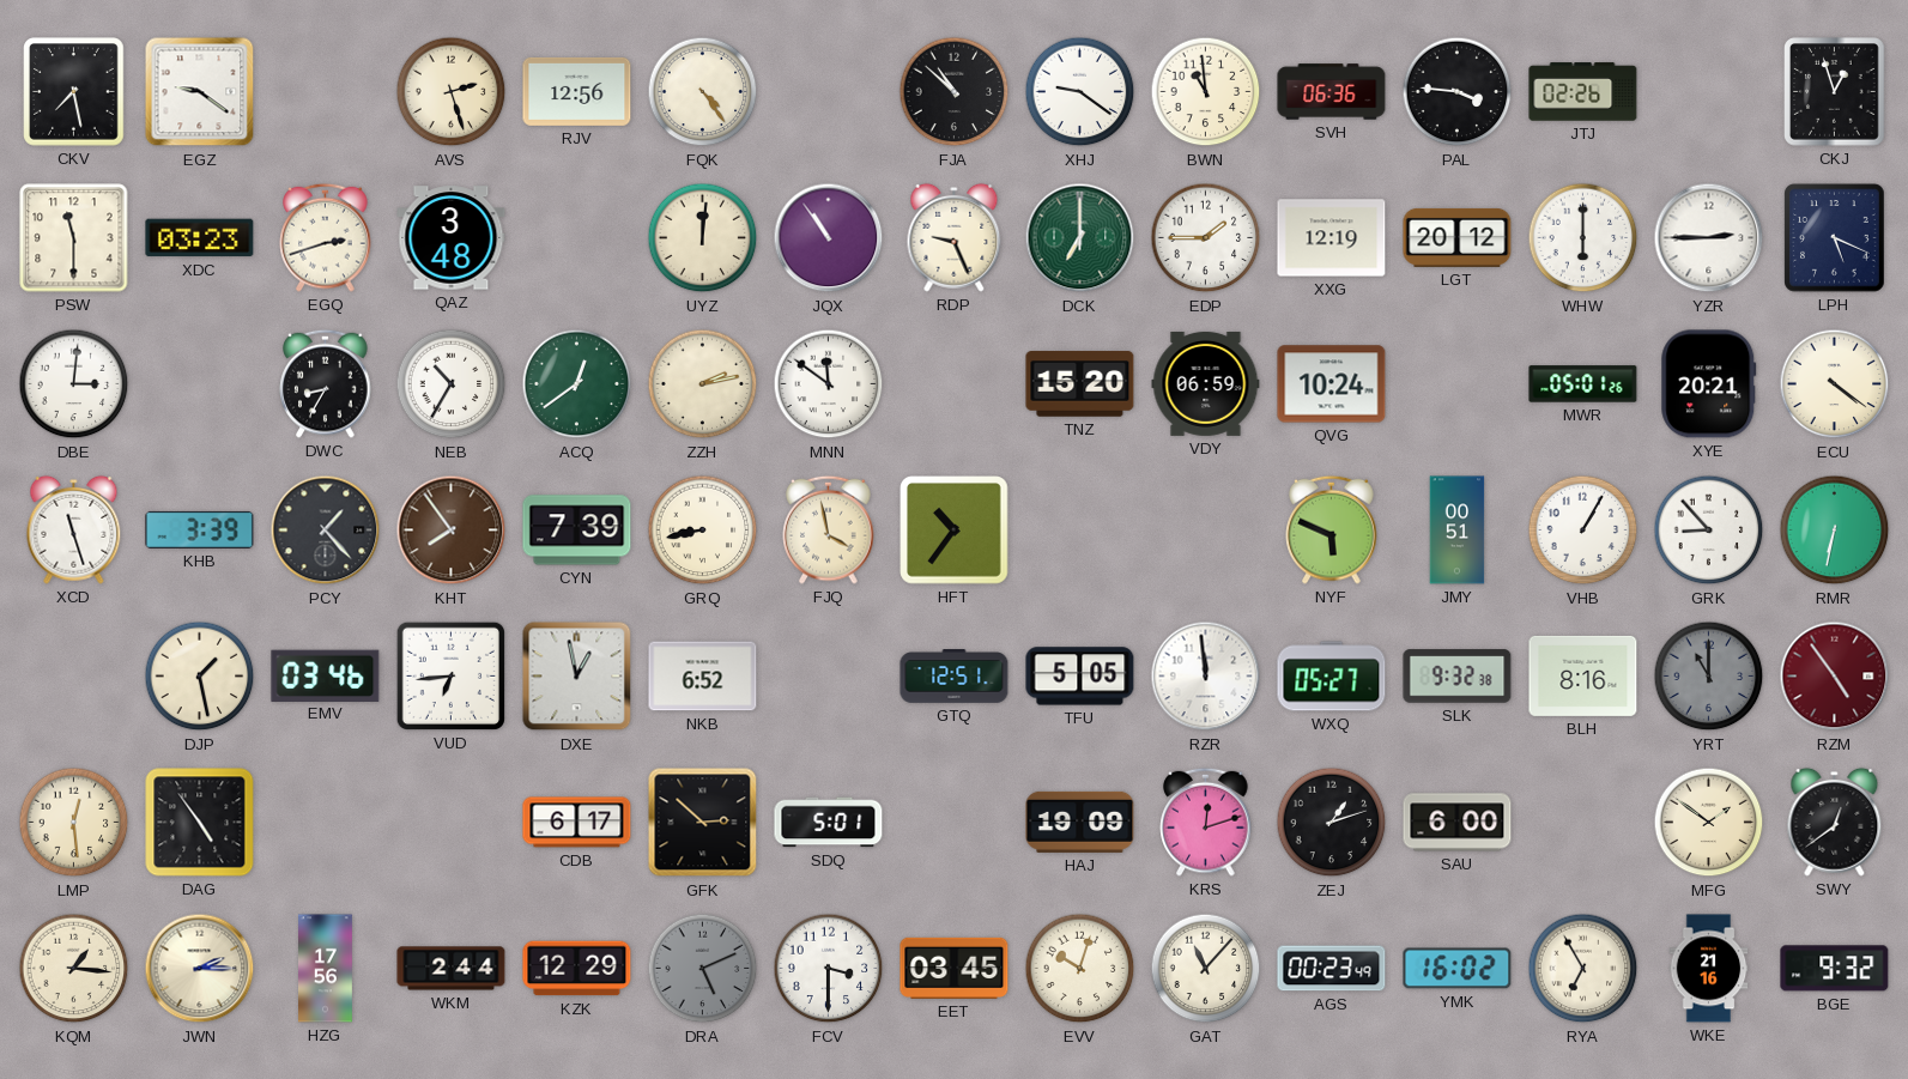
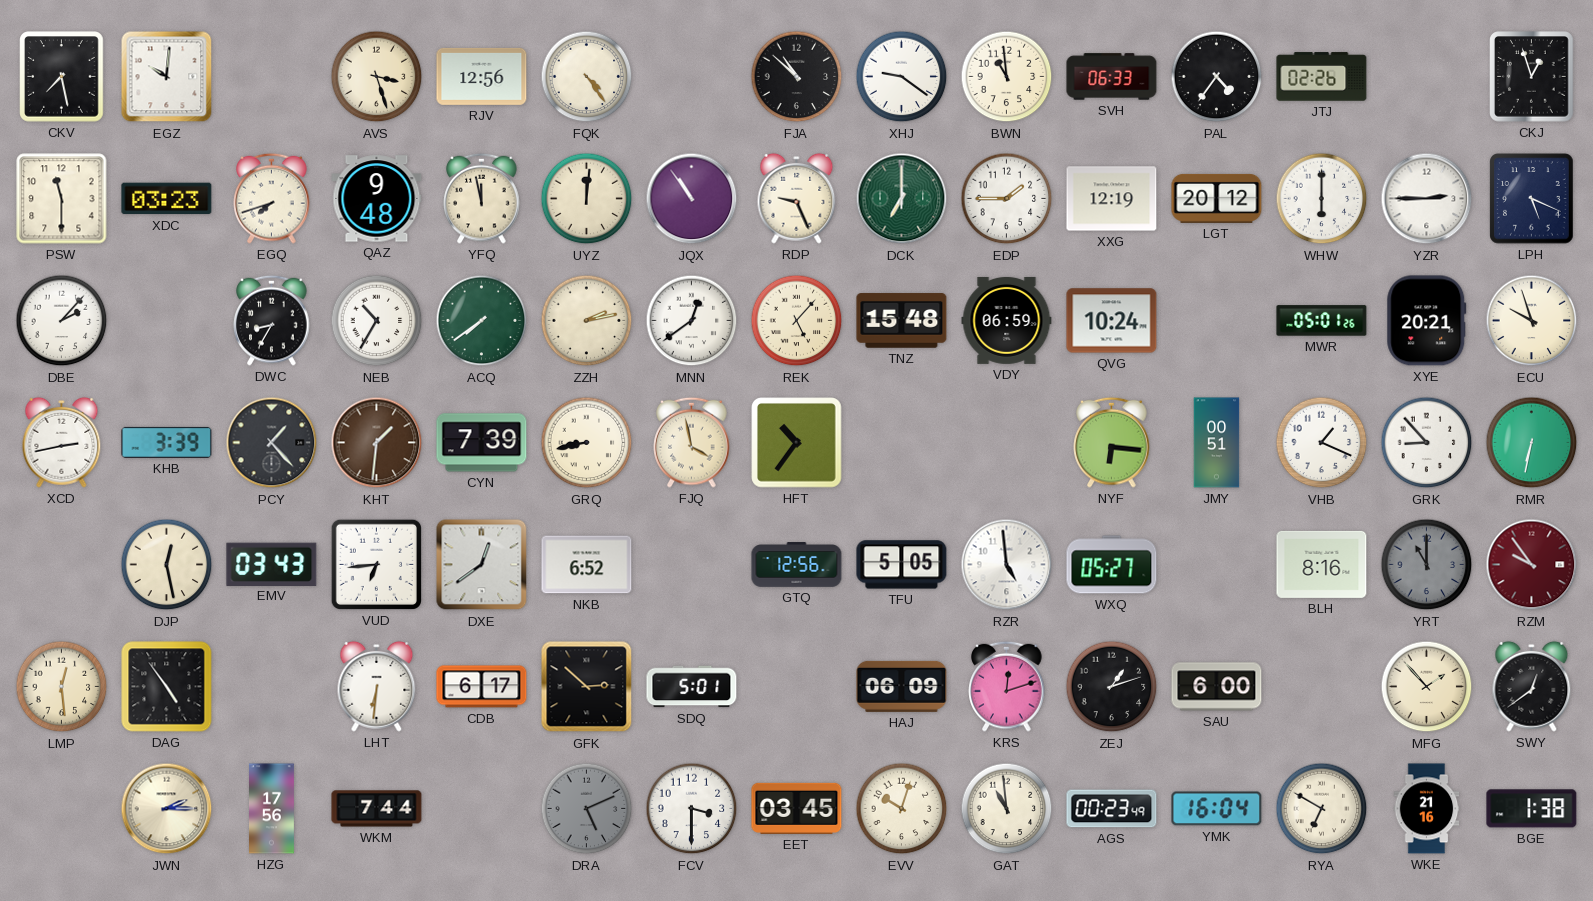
EGZ: 9:21 -> 10:01
AVS: 2:27 -> 3:27
SVH: 06:36 -> 06:33
PAL: 3:46 -> 4:36
EGQ: 2:42 -> 7:42
QAZ: 3:48 -> 9:48
YFQ: none -> 11:58
DBE: 3:01 -> 2:07
ACQ: 12:39 -> 7:39
MNN: 11:51 -> 12:39
REK: none -> 5:07
TNZ: 15:20 -> 15:48
ECU: 4:21 -> 9:57
XCD: 11:27 -> 2:43
KHT: 7:54 -> 1:31
NYF: 5:49 -> 6:16
VHB: 1:05 -> 1:19
DJP: 1:28 -> 12:28
EMV: 03:46 -> 03:43
DXE: 12:58 -> 12:39
GTQ: 12:51 -> 12:56
RZR: 11:59 -> 4:59
SLK: 9:32 -> none
RZM: 4:54 -> 9:54
LHT: none -> 6:31
HAJ: 19:09 -> 06:09
MFG: 1:51 -> 1:53
KQM: 1:16 -> none
WKM: 2:44 -> 7:44
KZK: 12:29 -> none
GAT: 11:07 -> 10:59
YMK: 16:02 -> 16:04
RYA: 6:55 -> 6:50
BGE: 9:32 -> 1:38
